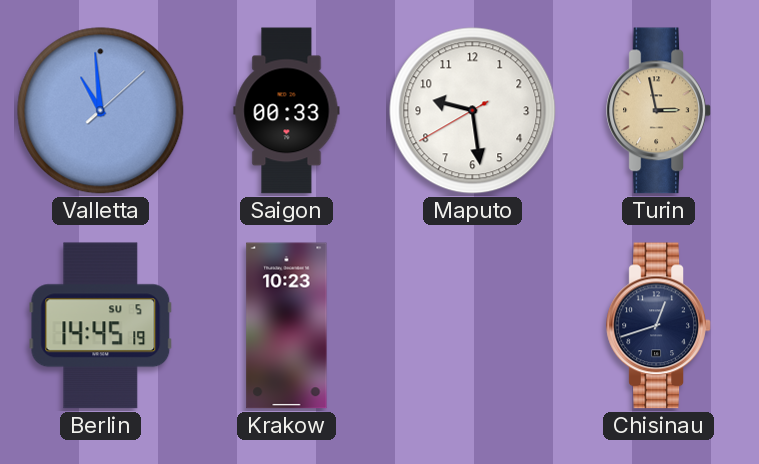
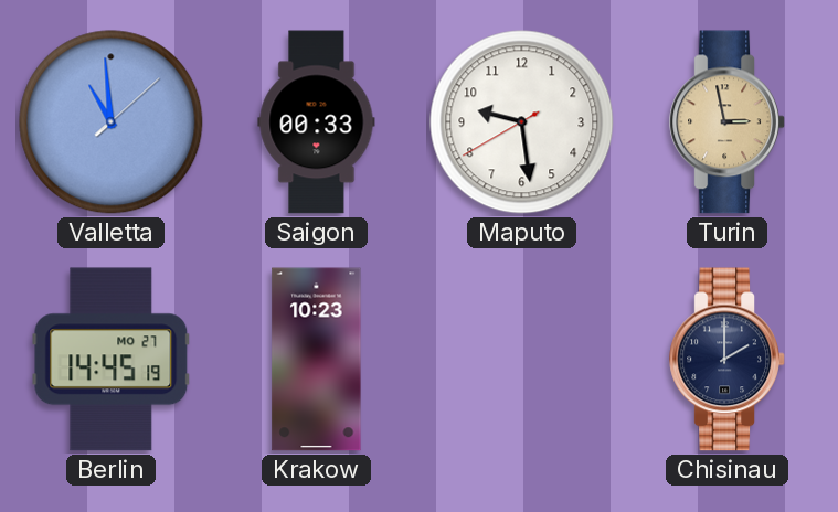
Berlin date: SU 5 -> MO 27
Chisinau: 12:42 -> 2:00
